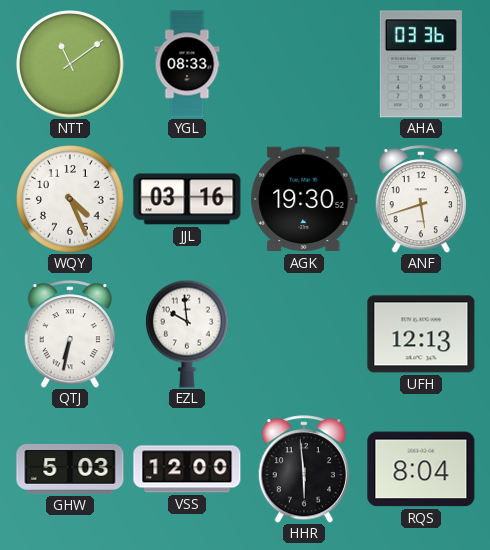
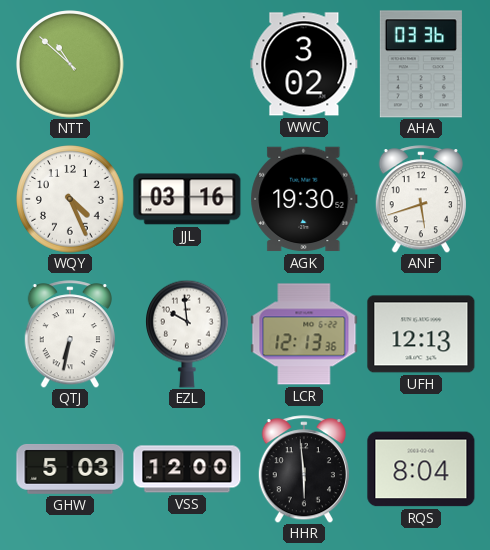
NTT: 11:09 -> 10:52
YGL: 08:33 -> none
WWC: none -> 3:02
LCR: none -> 12:13
